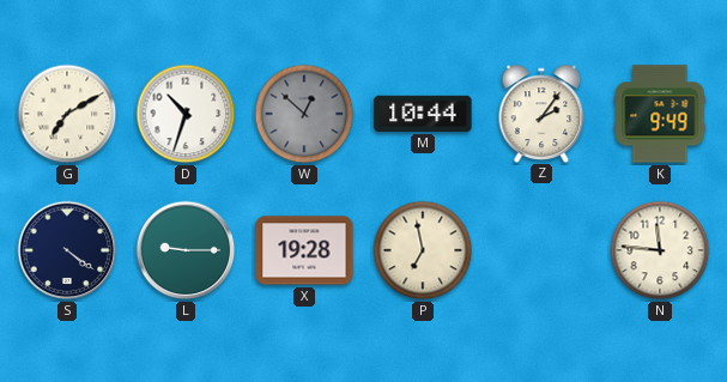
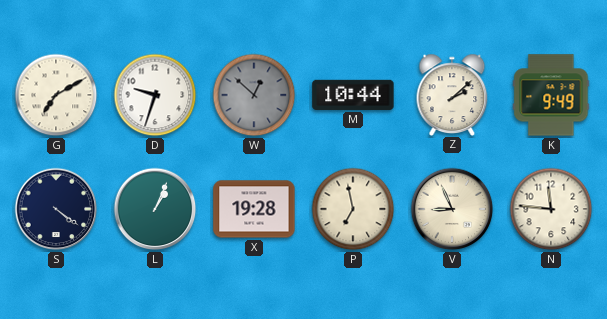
D: 10:33 -> 9:33
Z: 2:06 -> 2:08
L: 9:15 -> 1:04
V: none -> 8:56
